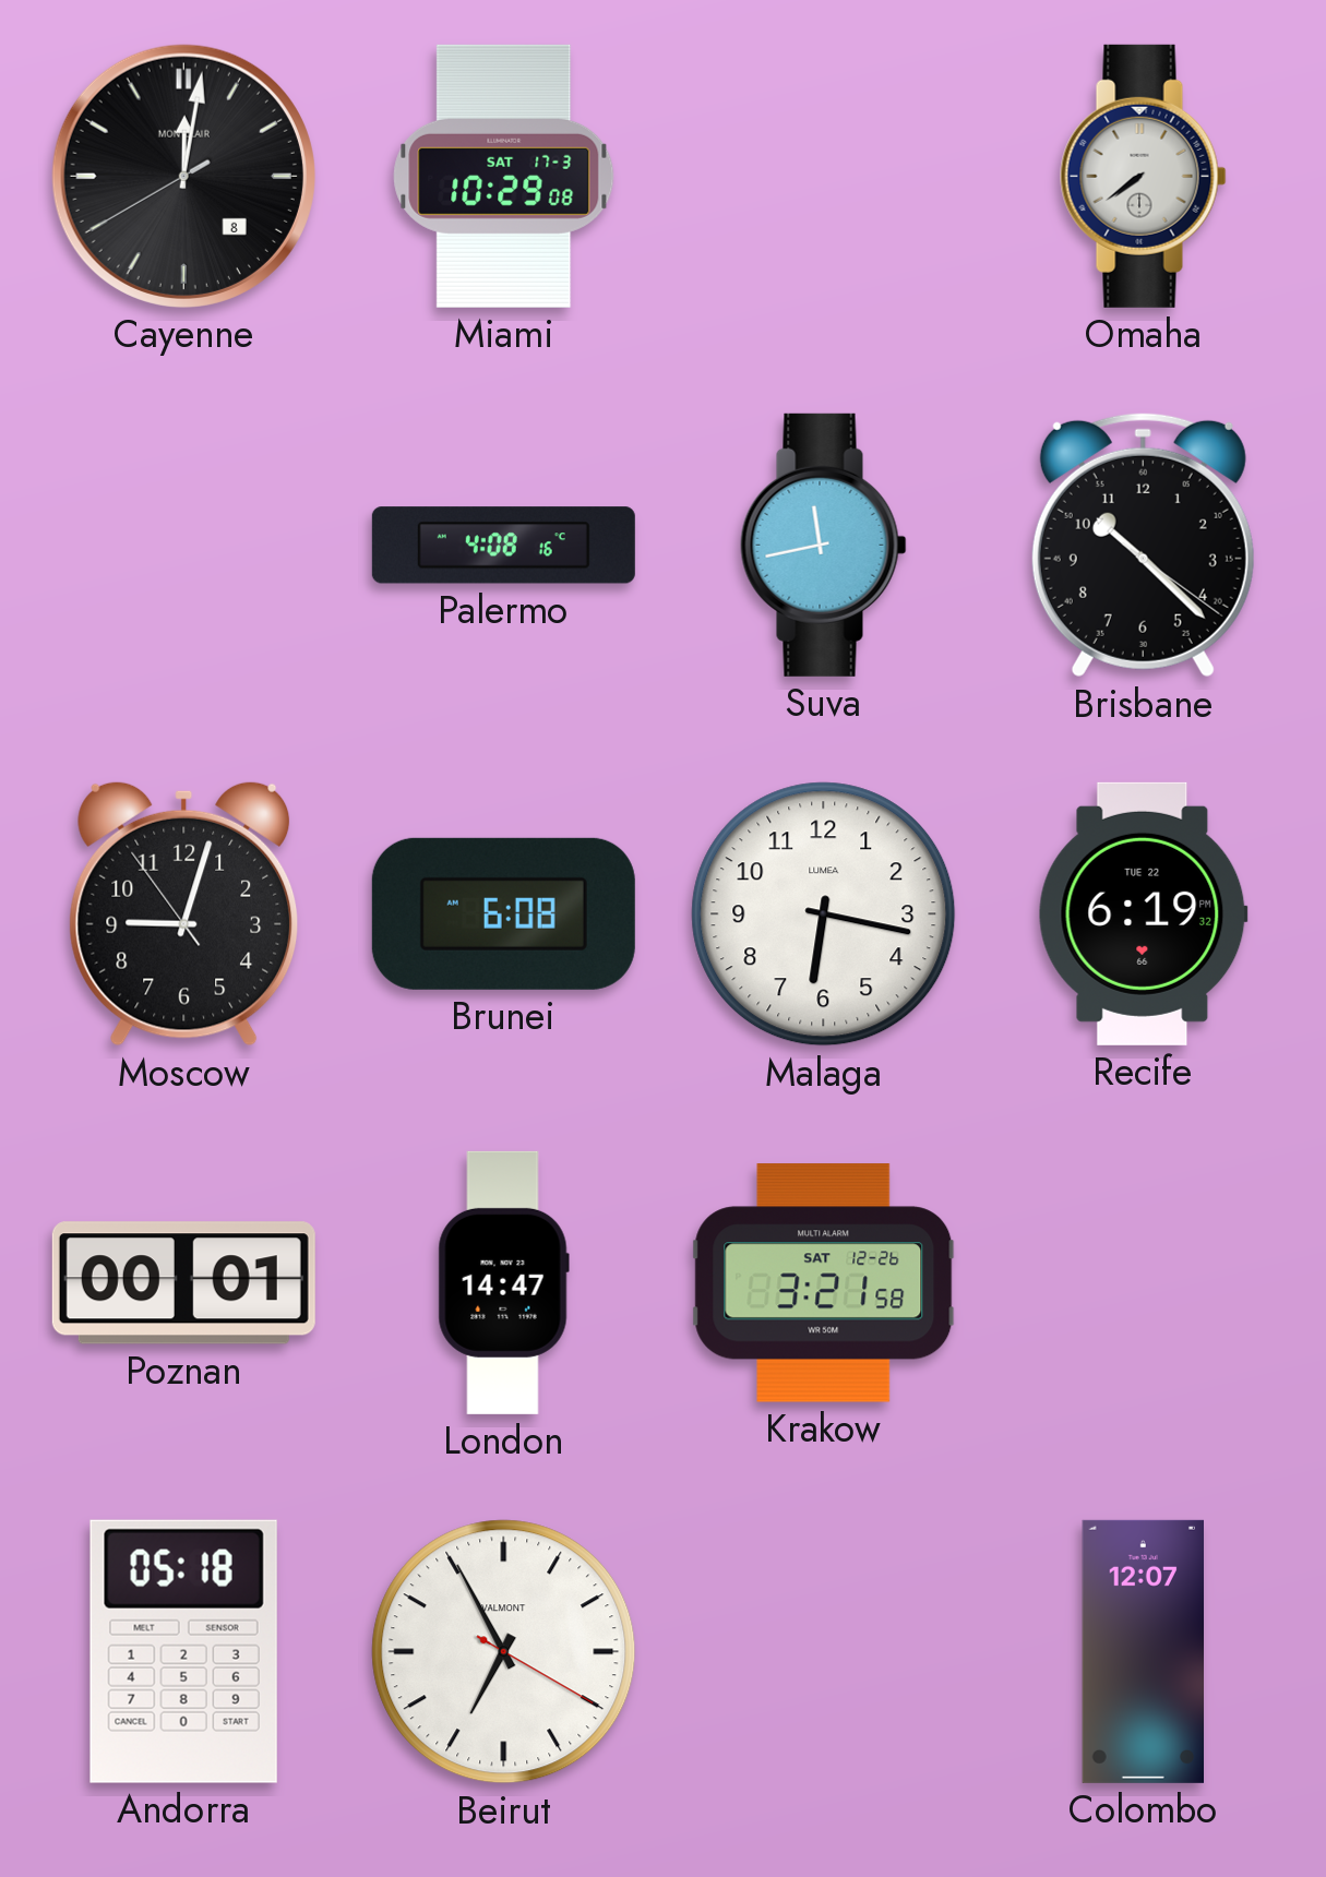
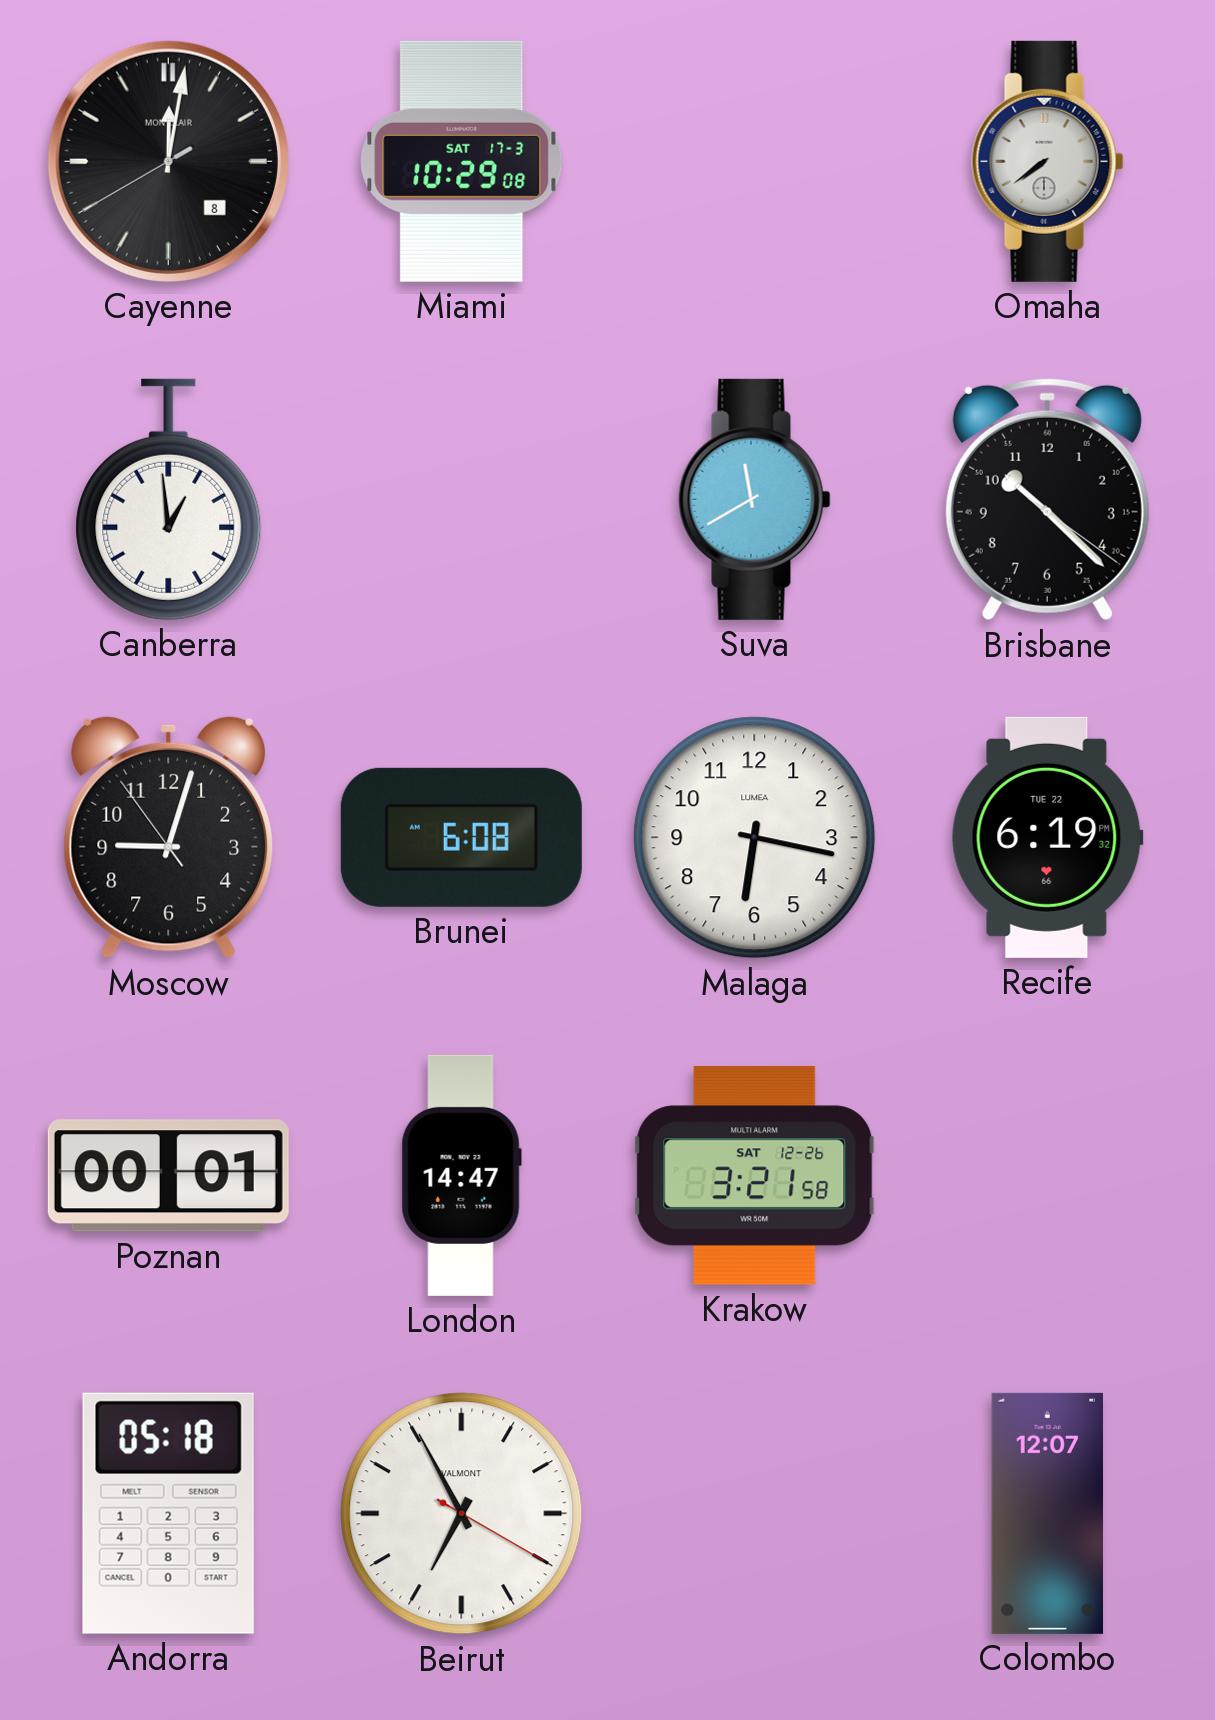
Canberra: none -> 12:59
Palermo: 4:08 -> none
Suva: 11:43 -> 11:40
